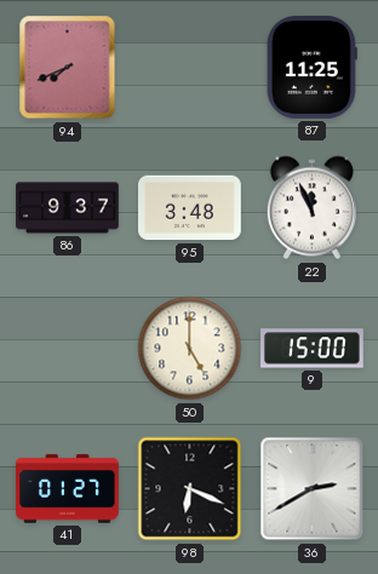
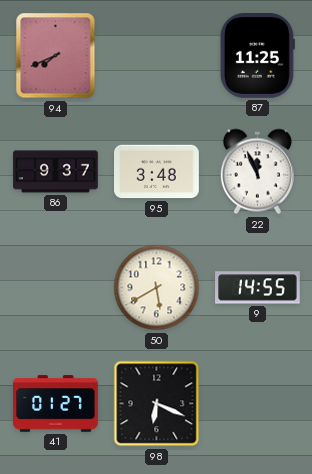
50: 5:00 -> 5:40
9: 15:00 -> 14:55
36: 2:40 -> none
